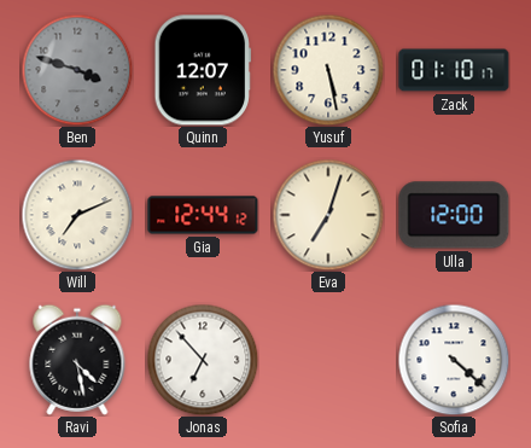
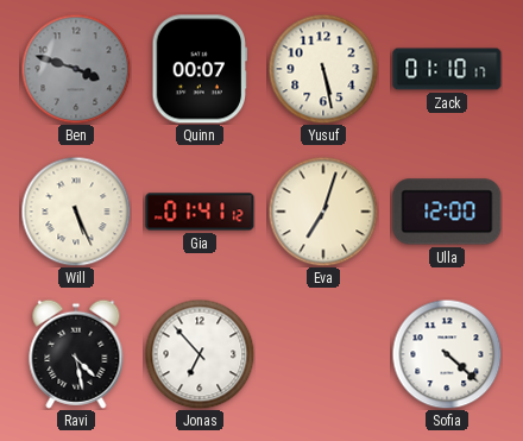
Quinn: 12:07 -> 00:07
Will: 7:11 -> 5:26
Gia: 12:44 -> 01:41
